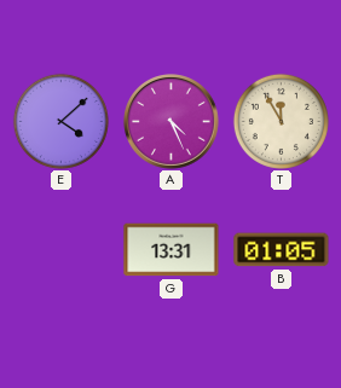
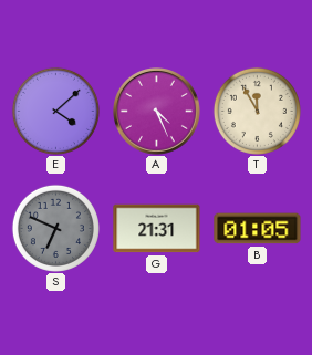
S: none -> 6:49
G: 13:31 -> 21:31
